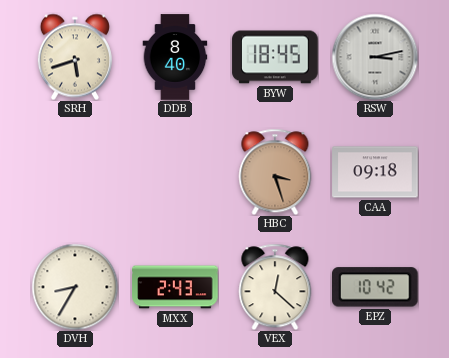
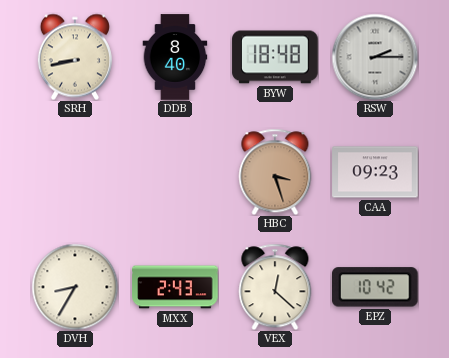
SRH: 5:42 -> 8:43
BYW: 18:45 -> 18:48
RSW: 3:13 -> 2:15
CAA: 09:18 -> 09:23
